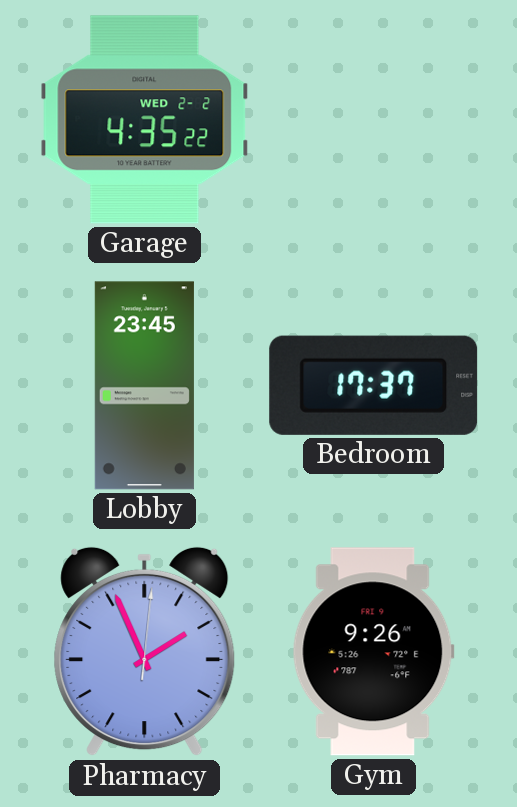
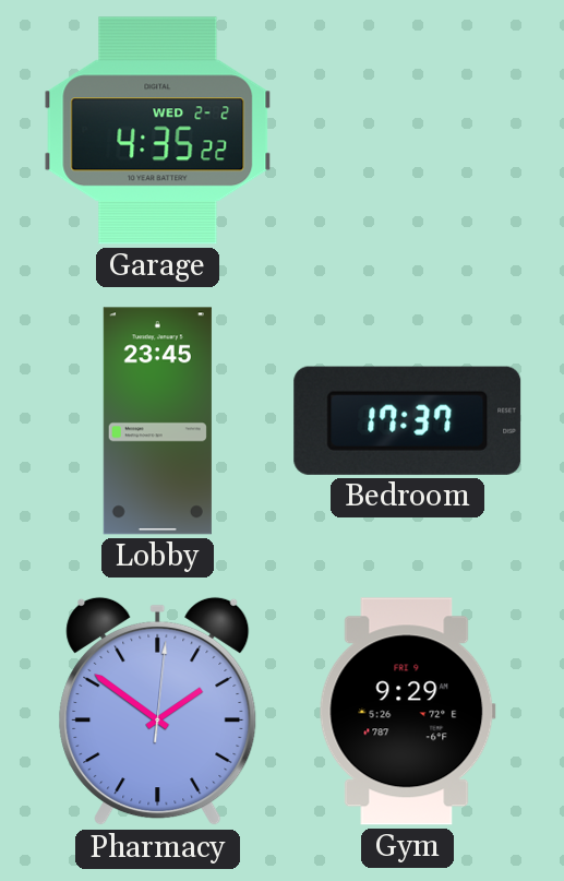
Pharmacy: 1:56 -> 1:51
Gym: 9:26 -> 9:29
